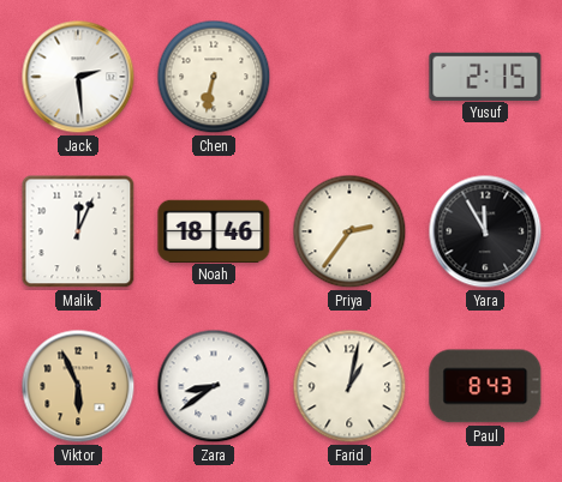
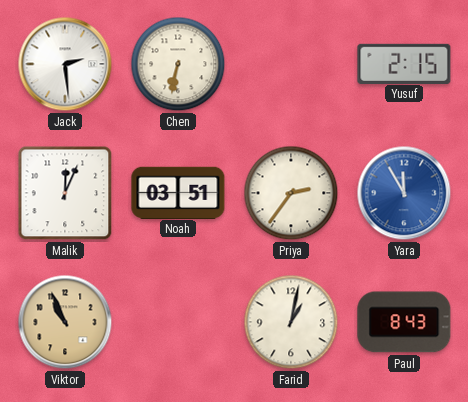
Noah: 18:46 -> 03:51
Yara dial: black -> blue
Viktor: 5:56 -> 10:56
Zara: 8:39 -> none
